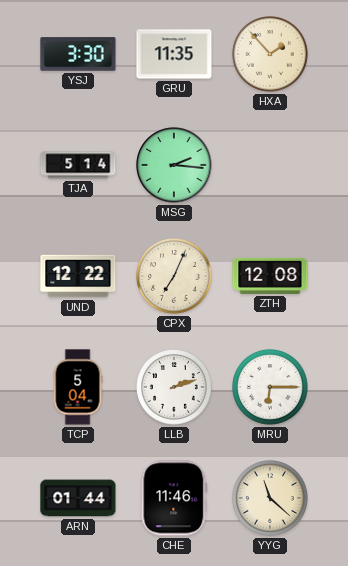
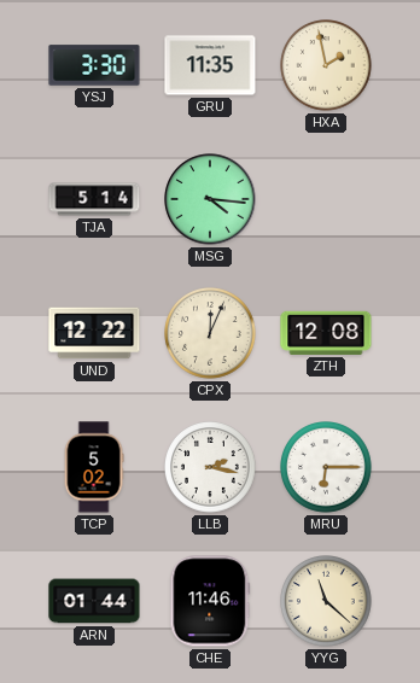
HXA: 1:53 -> 1:58
MSG: 2:16 -> 4:16
CPX: 7:04 -> 12:04
TCP: 5:04 -> 5:02
LLB: 2:12 -> 2:17
